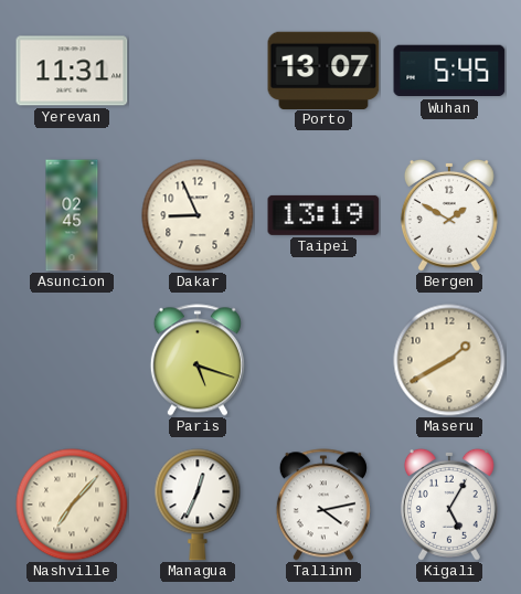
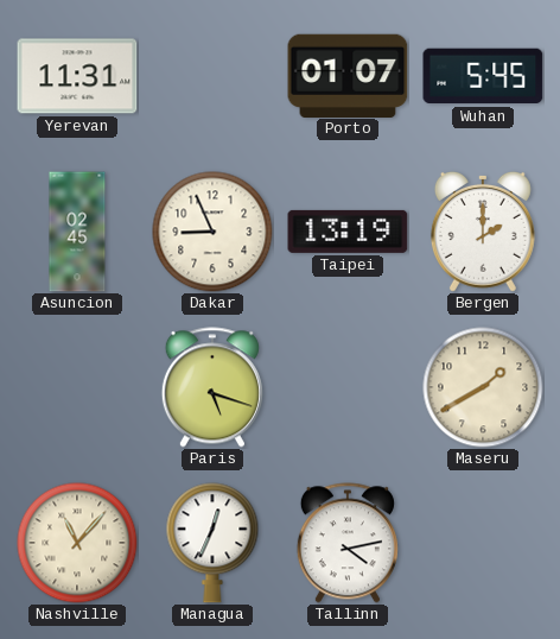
Porto: 13:07 -> 01:07
Bergen: 1:50 -> 2:00
Nashville: 7:07 -> 11:07
Kigali: 5:05 -> none
